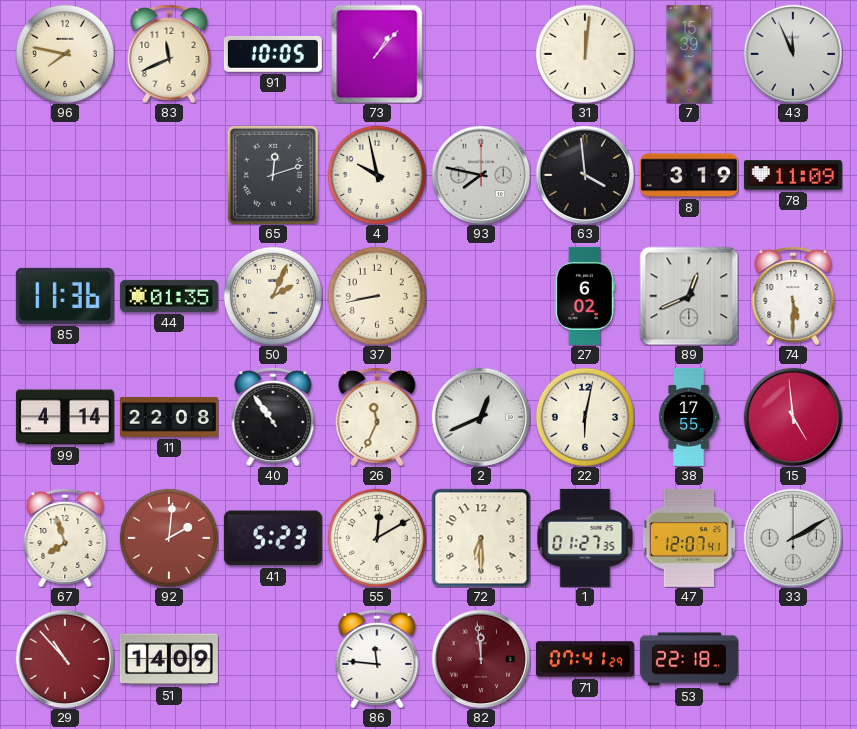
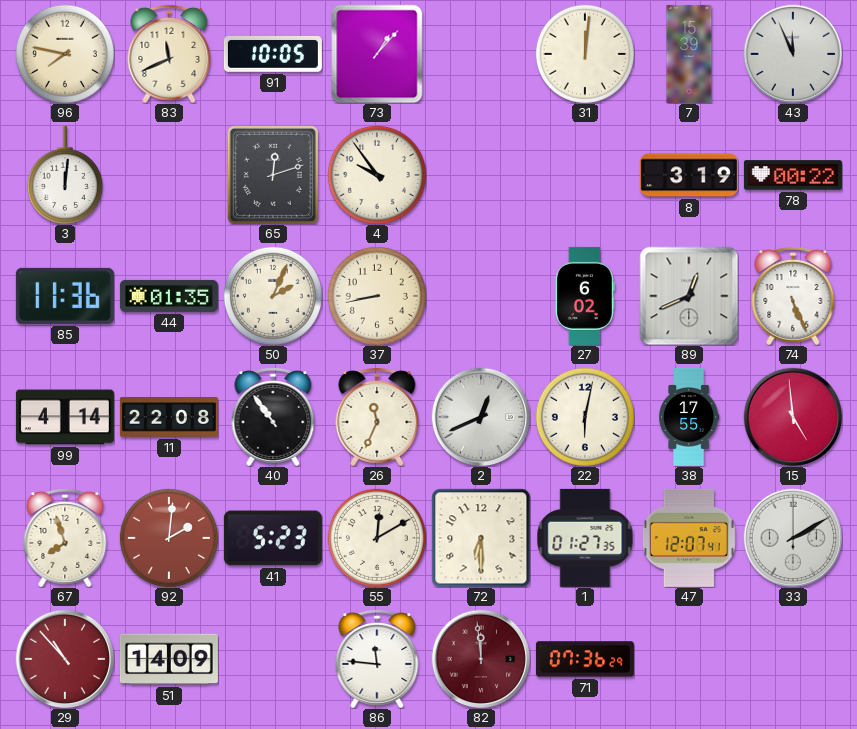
3: none -> 12:01
4: 9:58 -> 9:54
93: 7:47 -> none
63: 3:59 -> none
78: 11:09 -> 00:22
74: 5:30 -> 5:26
71: 07:41 -> 07:36
53: 22:18 -> none
